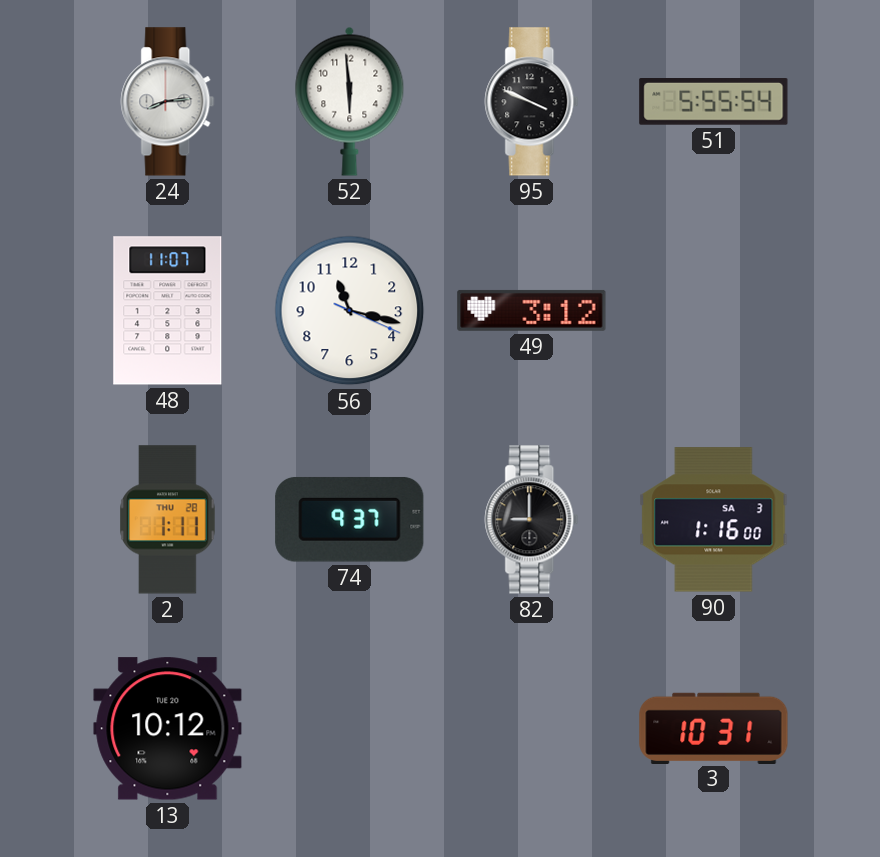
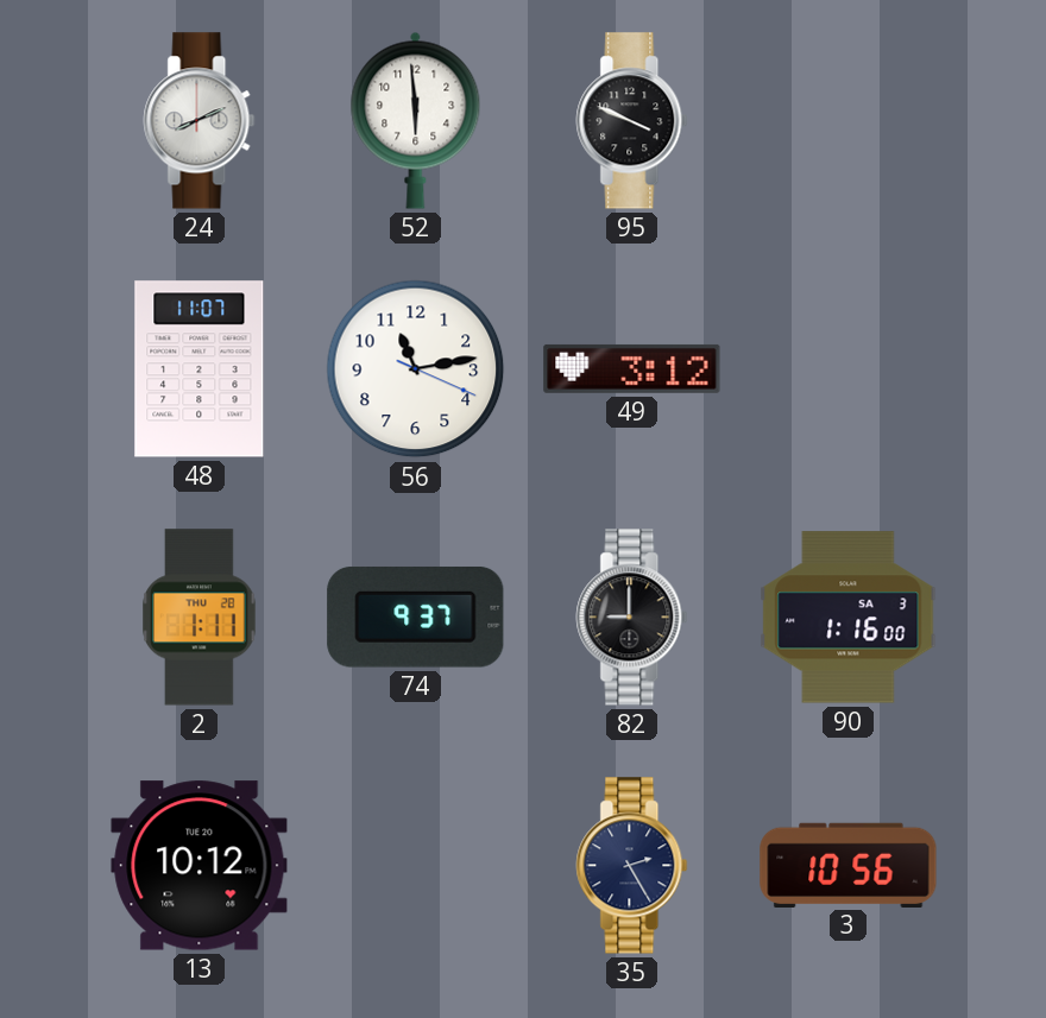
24: 8:14 -> 8:11
51: 5:55 -> none
56: 11:17 -> 11:13
35: none -> 2:25
3: 10:31 -> 10:56
